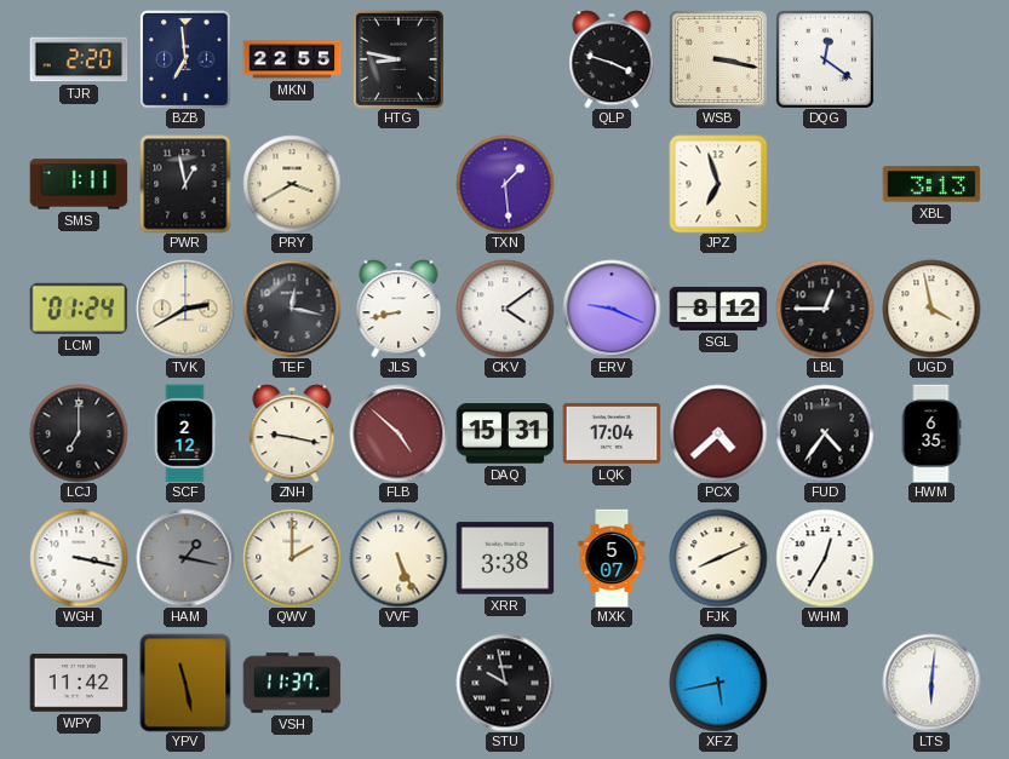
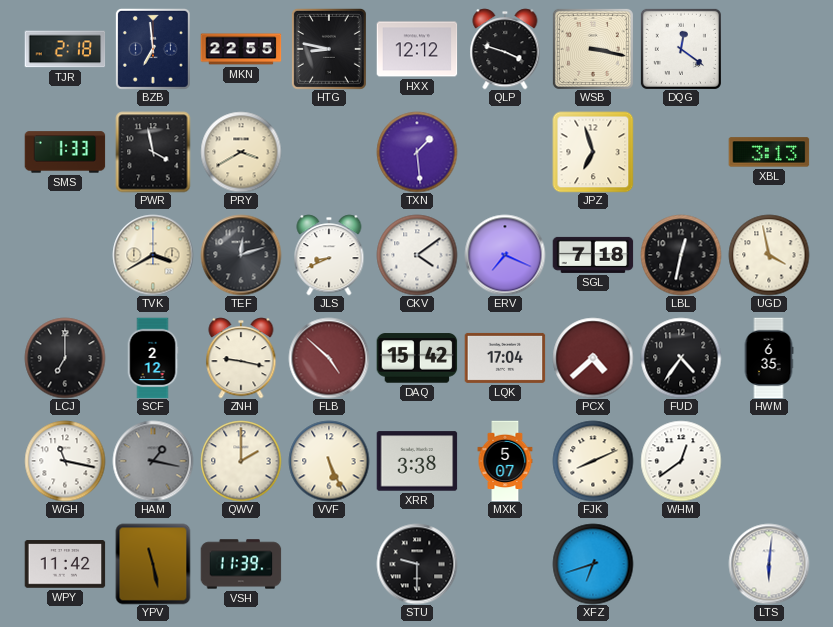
TJR: 2:20 -> 2:18
HXX: none -> 12:12
SMS: 1:11 -> 1:33
PWR: 12:58 -> 3:58
LCM: 01:24 -> none
TVK: 2:40 -> 3:40
TEF: 12:17 -> 12:12
JLS: 8:43 -> 8:41
ERV: 9:19 -> 7:19
SGL: 8:12 -> 7:18
LBL: 12:45 -> 12:32
DAQ: 15:31 -> 15:42
WGH: 3:17 -> 11:17
WHM: 12:35 -> 12:39
VSH: 11:37 -> 11:39
STU: 9:58 -> 9:30
XFZ: 5:43 -> 6:42
